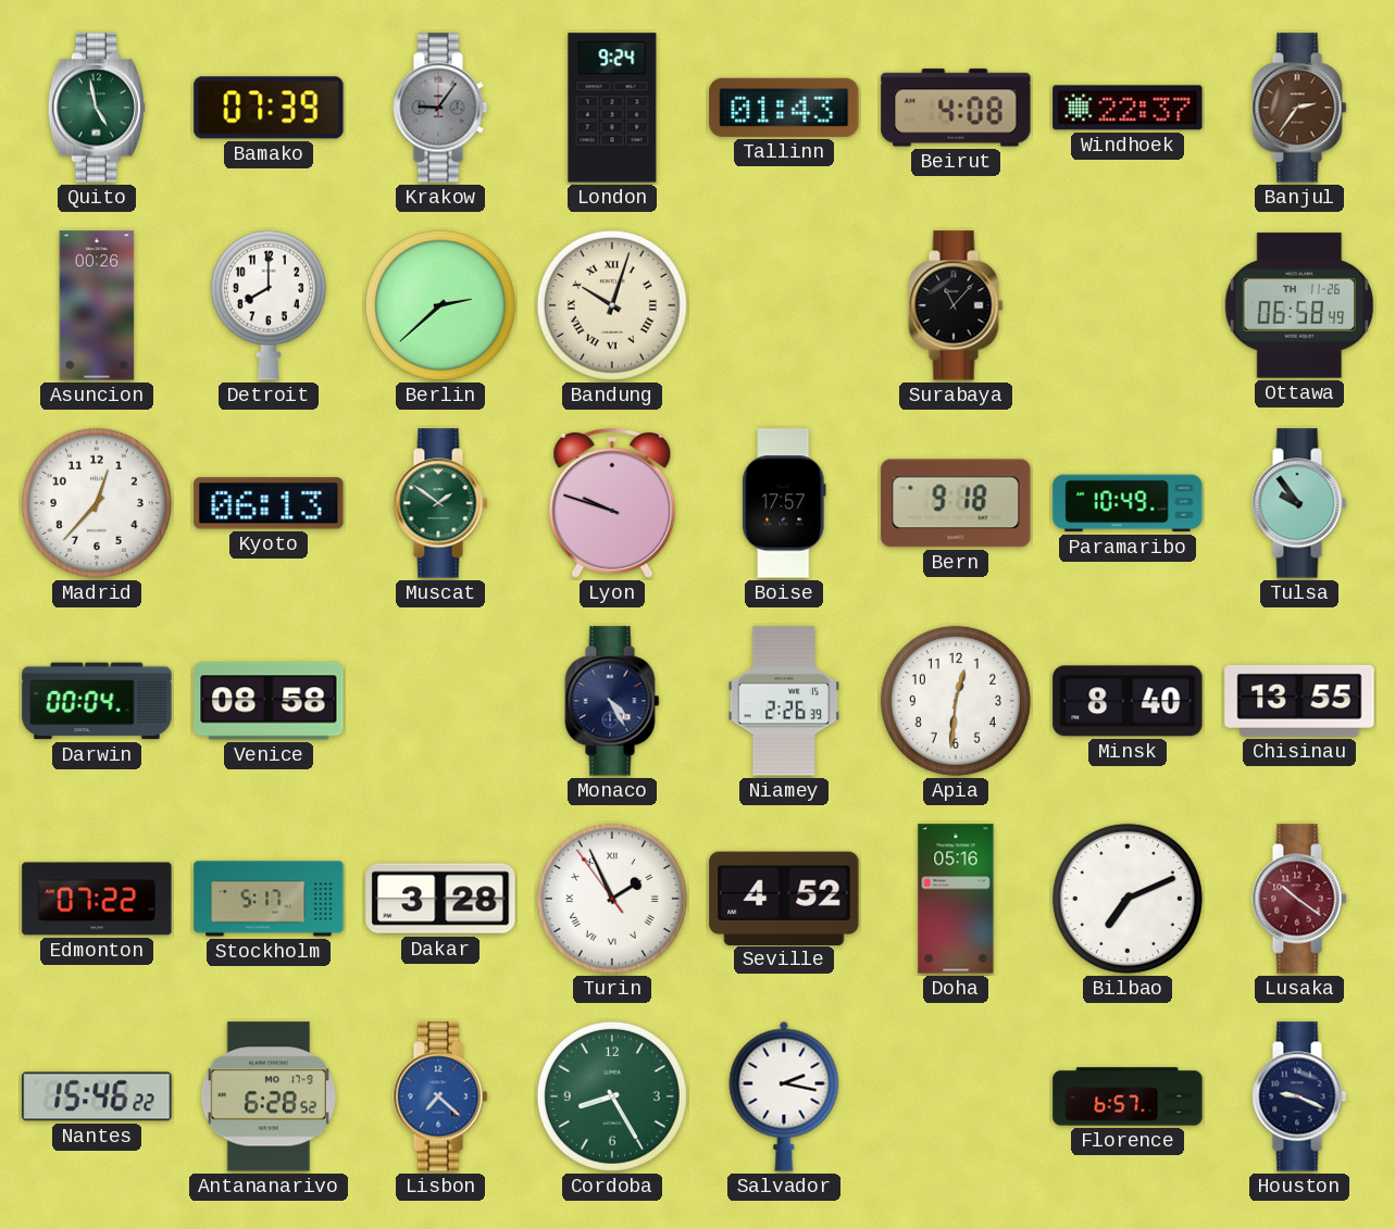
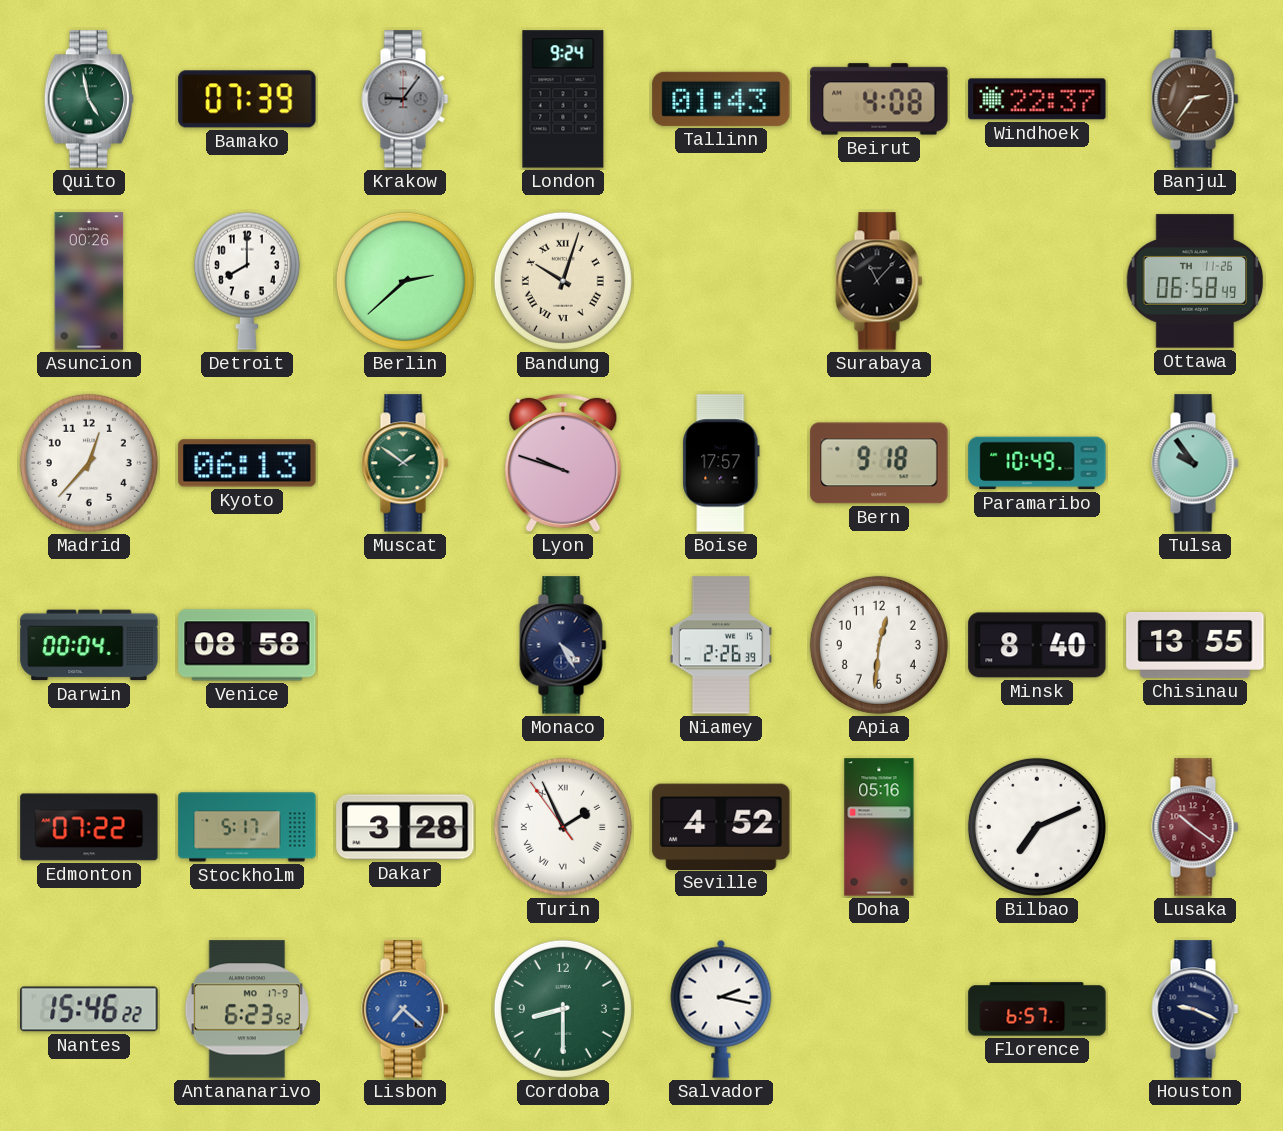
Antananarivo: 6:28 -> 6:23
Cordoba: 8:25 -> 8:30
